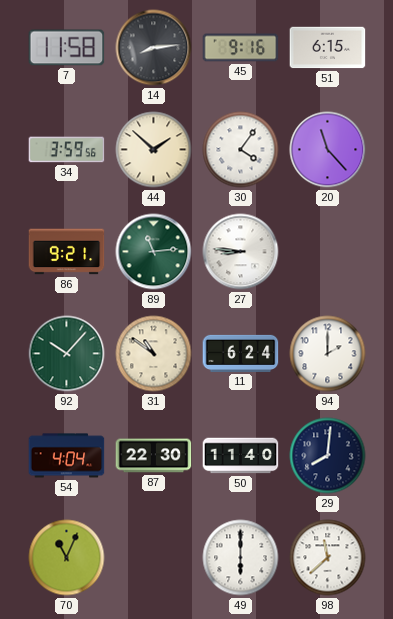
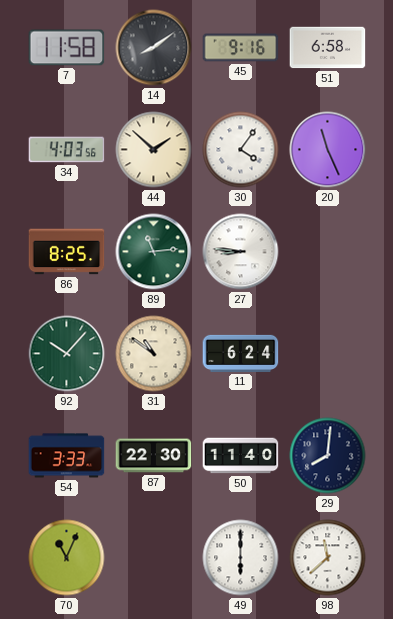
14: 8:14 -> 8:09
51: 6:15 -> 6:58
34: 3:59 -> 4:03
20: 11:23 -> 11:26
86: 9:21 -> 8:25
94: 2:00 -> none
54: 4:04 -> 3:33
